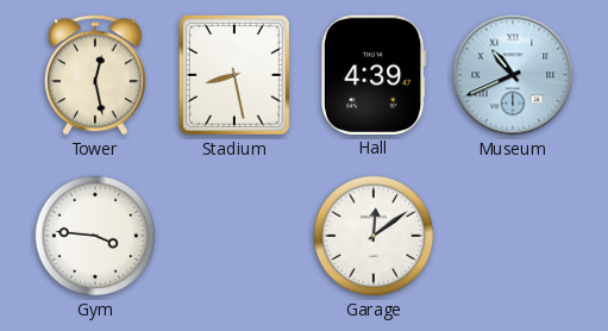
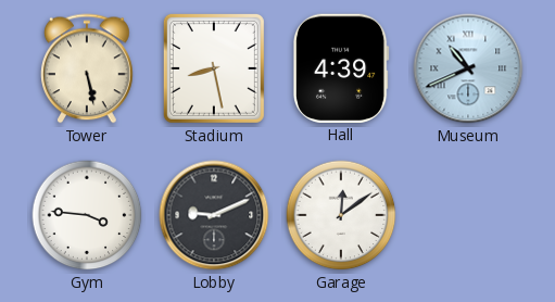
Tower: 12:28 -> 5:28
Lobby: none -> 9:11
